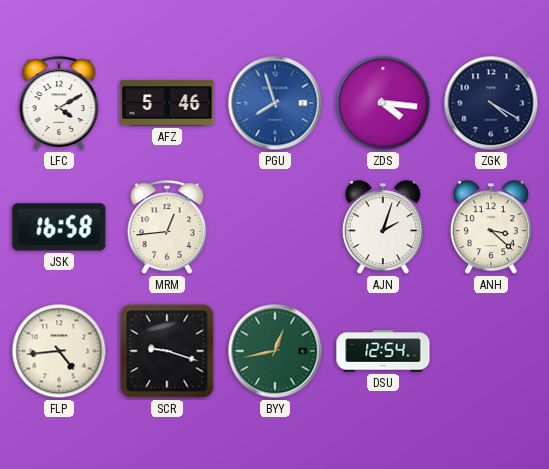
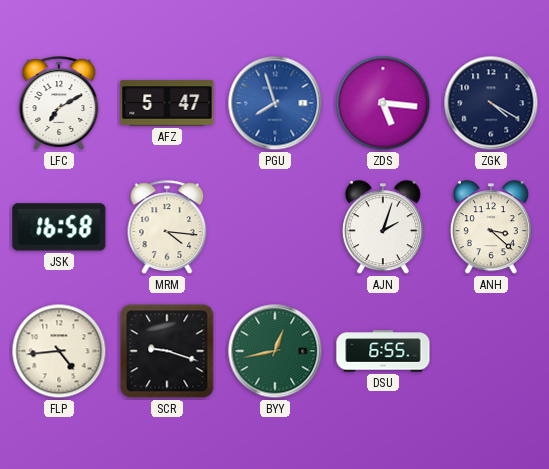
LFC: 4:10 -> 7:10
AFZ: 5:46 -> 5:47
ZDS: 4:16 -> 5:16
MRM: 12:44 -> 4:16
DSU: 12:54 -> 6:55
